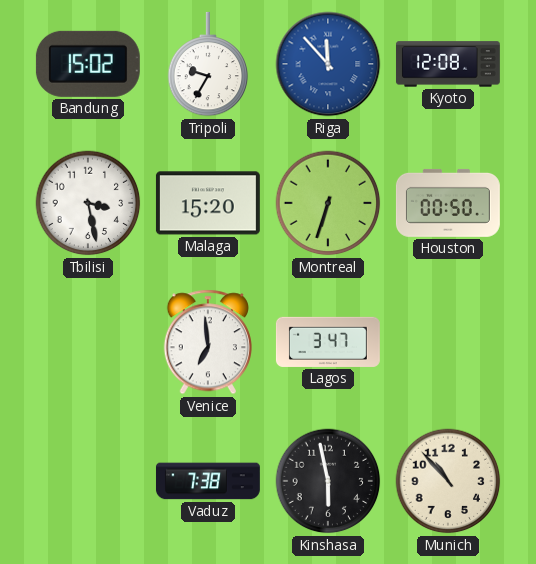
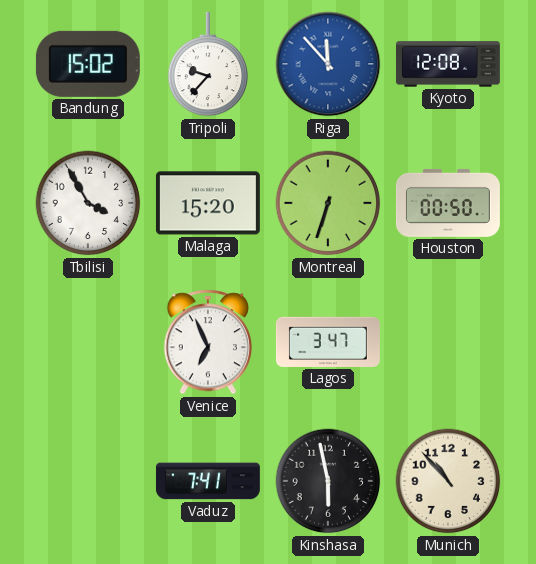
Tripoli: 9:35 -> 9:37
Tbilisi: 3:28 -> 3:55
Venice: 6:59 -> 6:56
Vaduz: 7:38 -> 7:41
